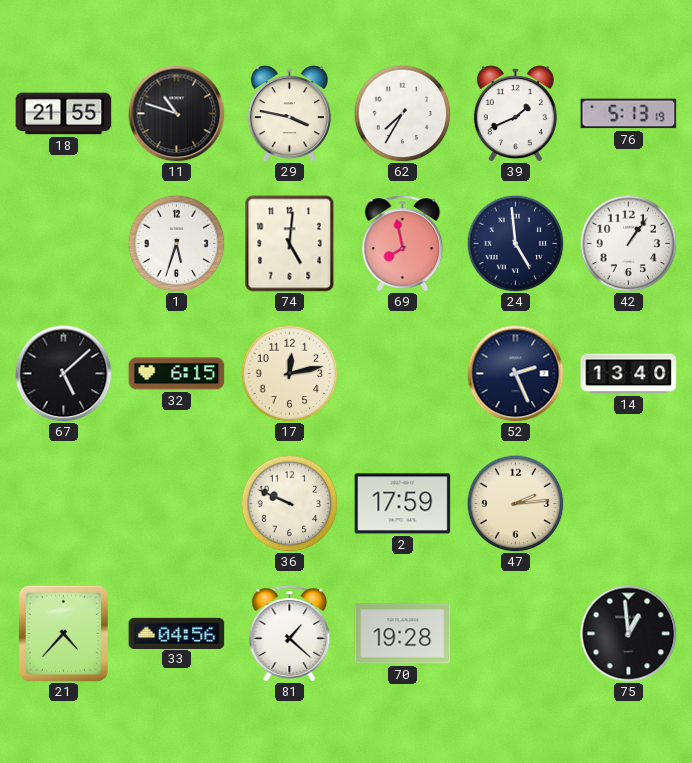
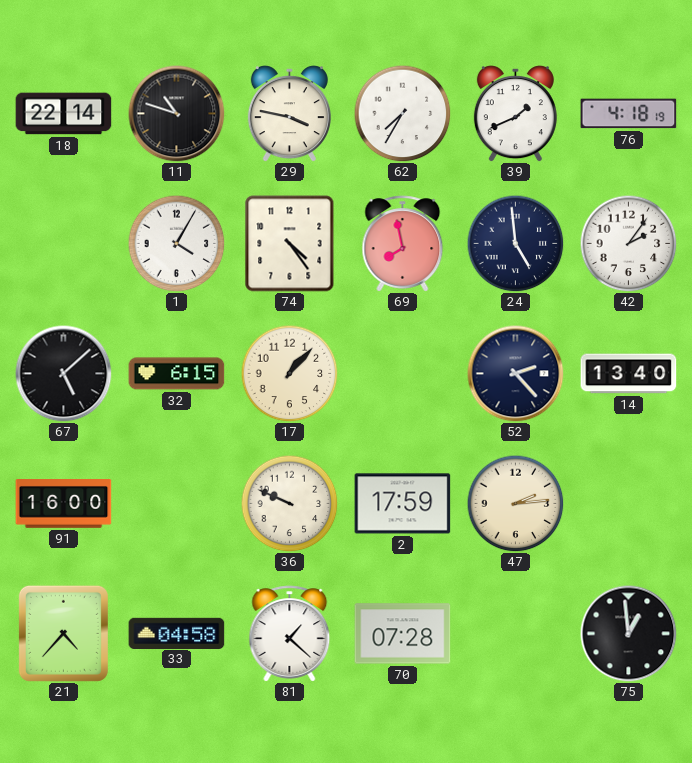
18: 21:55 -> 22:14
76: 5:13 -> 4:18
1: 5:33 -> 4:05
74: 5:01 -> 4:24
42: 1:06 -> 2:06
17: 12:13 -> 1:07
52: 2:26 -> 2:23
91: none -> 16:00
33: 04:56 -> 04:58
70: 19:28 -> 07:28
